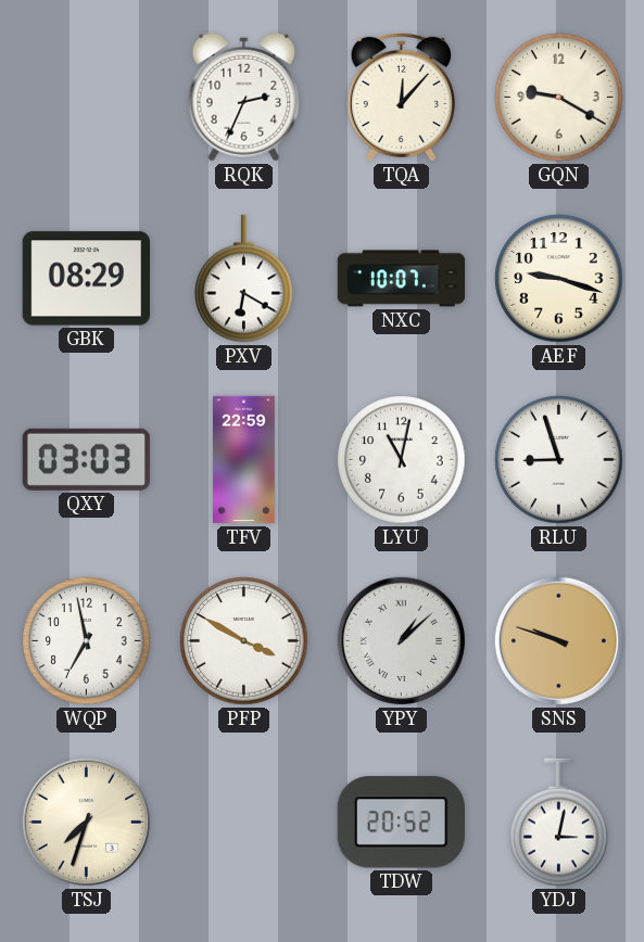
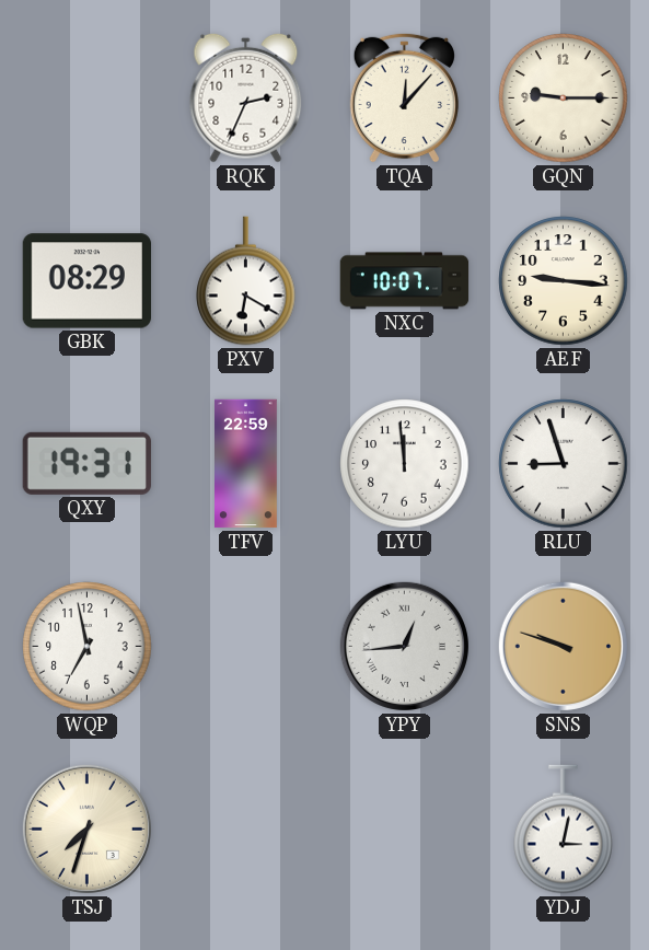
GQN: 9:20 -> 9:15
AEF: 9:18 -> 9:16
QXY: 03:03 -> 19:31
LYU: 11:02 -> 11:59
PFP: 3:50 -> none
YPY: 1:08 -> 12:44
TDW: 20:52 -> none
